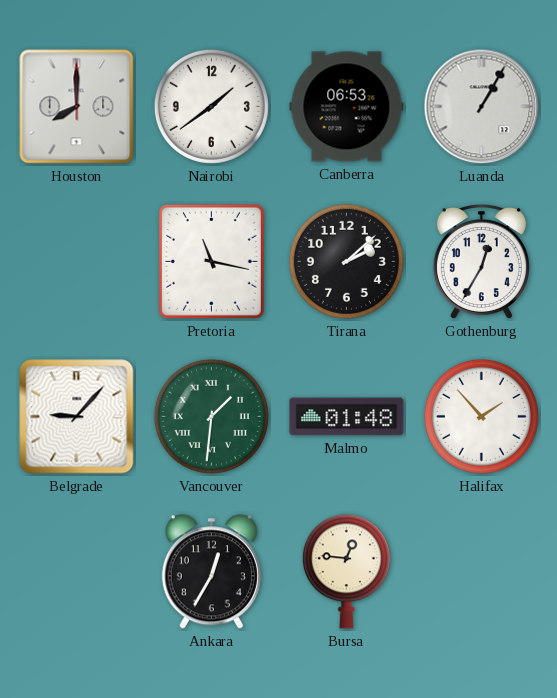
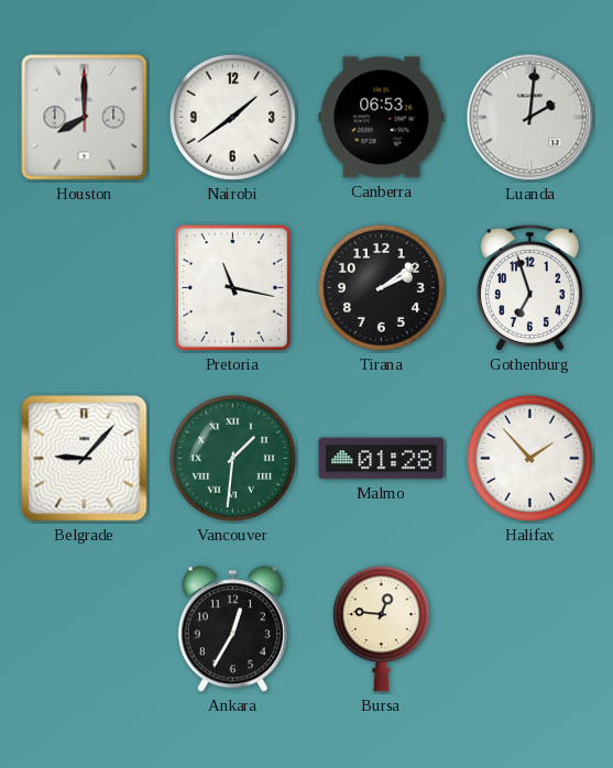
Luanda: 1:05 -> 2:01
Tirana: 2:08 -> 2:09
Gothenburg: 12:35 -> 6:57
Malmo: 01:48 -> 01:28
